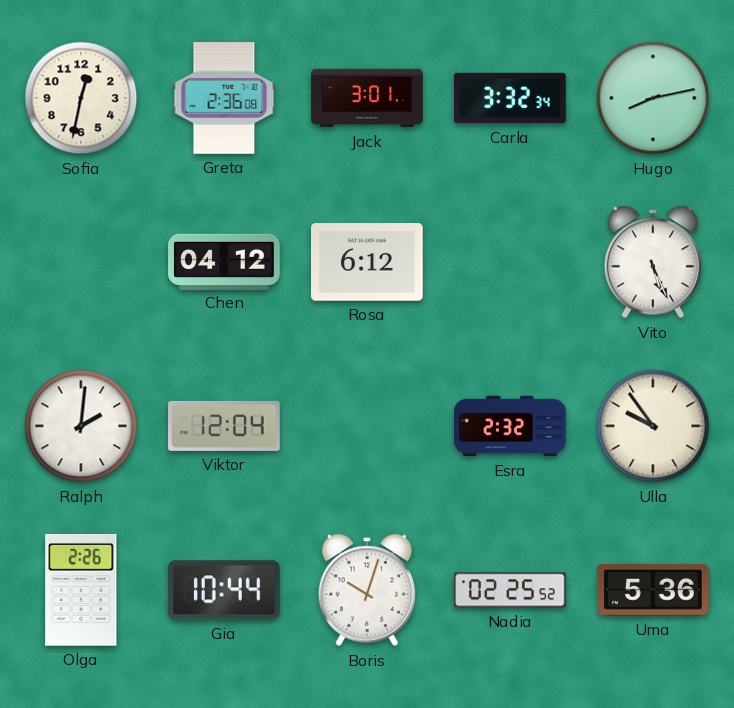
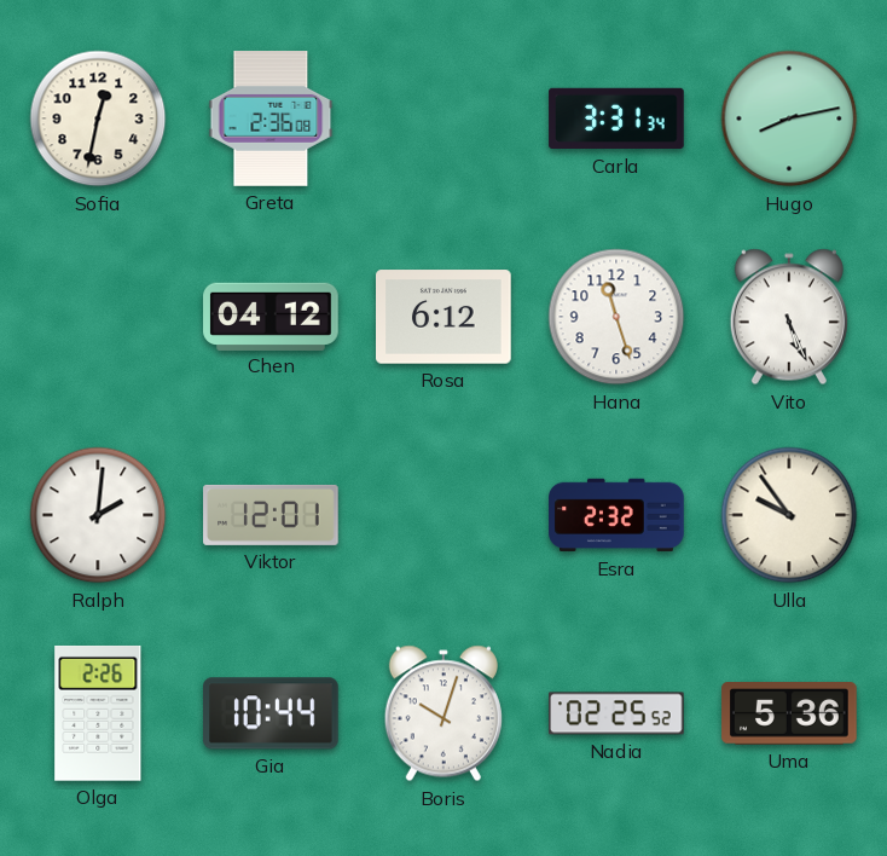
Jack: 3:01 -> none
Carla: 3:32 -> 3:31
Hana: none -> 11:27
Viktor: 12:04 -> 12:01
